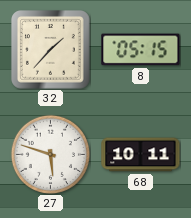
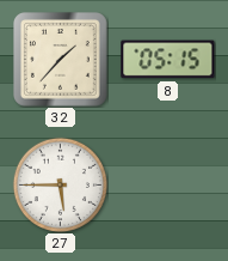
27: 5:48 -> 5:45
68: 10:11 -> none
